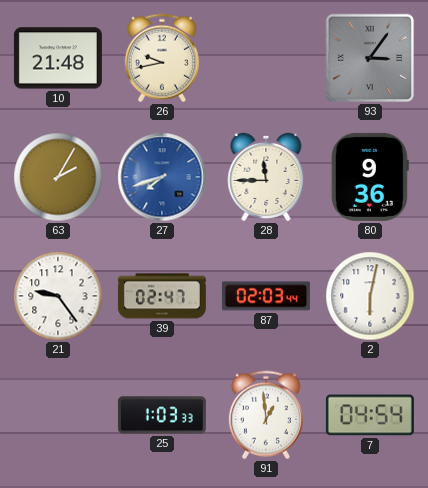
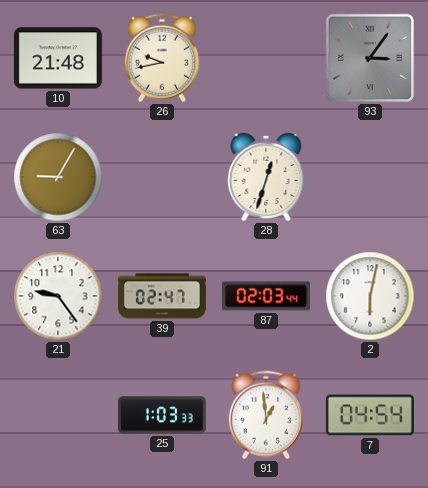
63: 2:05 -> 9:05
27: 7:42 -> none
28: 11:45 -> 12:33
80: 9:36 -> none
